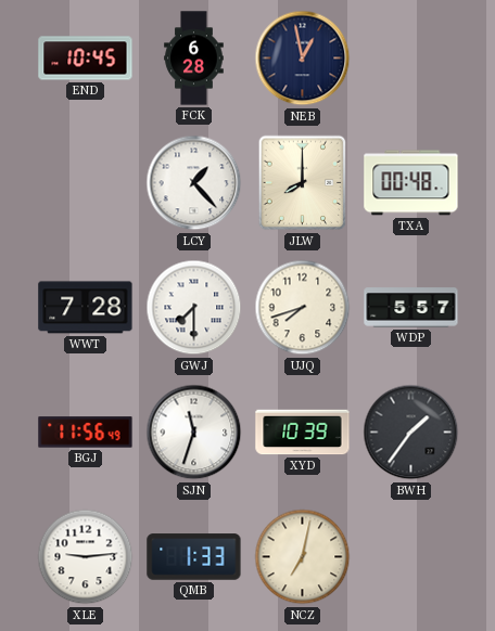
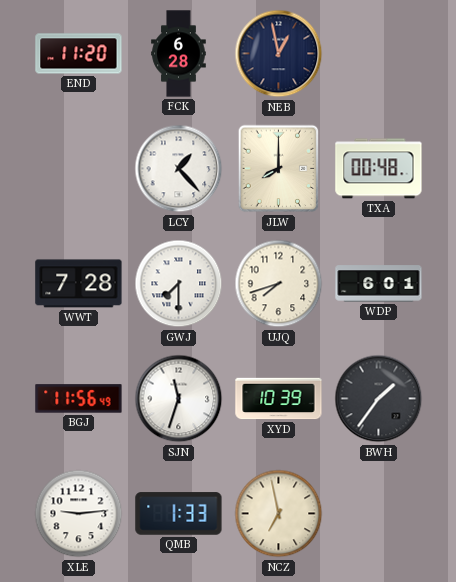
END: 10:45 -> 11:20
WDP: 5:57 -> 6:01
NCZ: 7:02 -> 6:58
